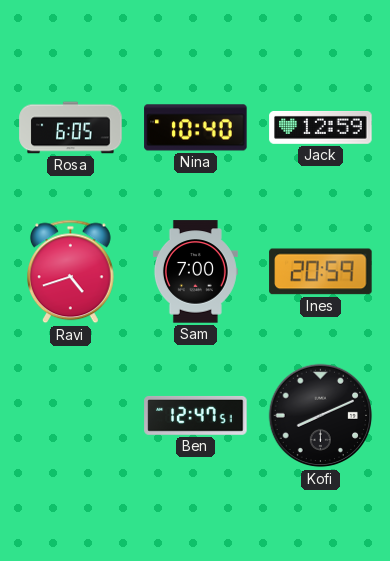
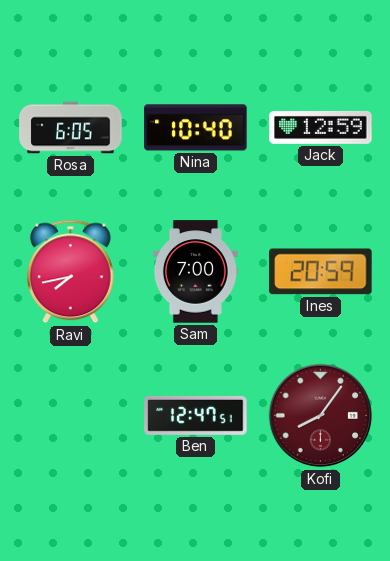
Ravi: 4:42 -> 7:43
Kofi: 8:11 -> 8:06
Kofi dial: black -> burgundy
